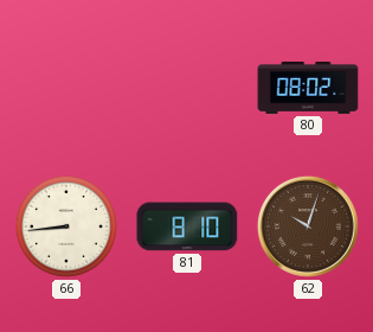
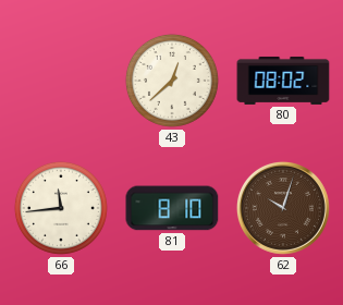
43: none -> 12:38
66: 8:44 -> 11:44
